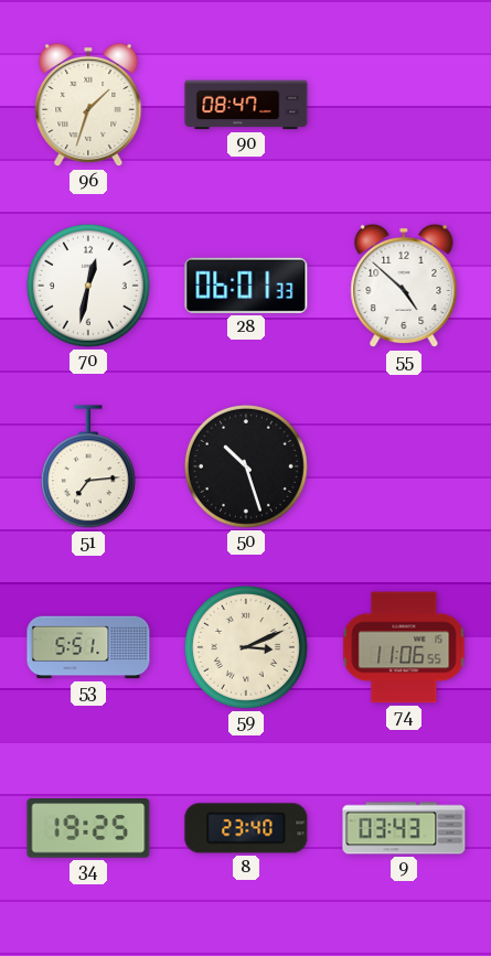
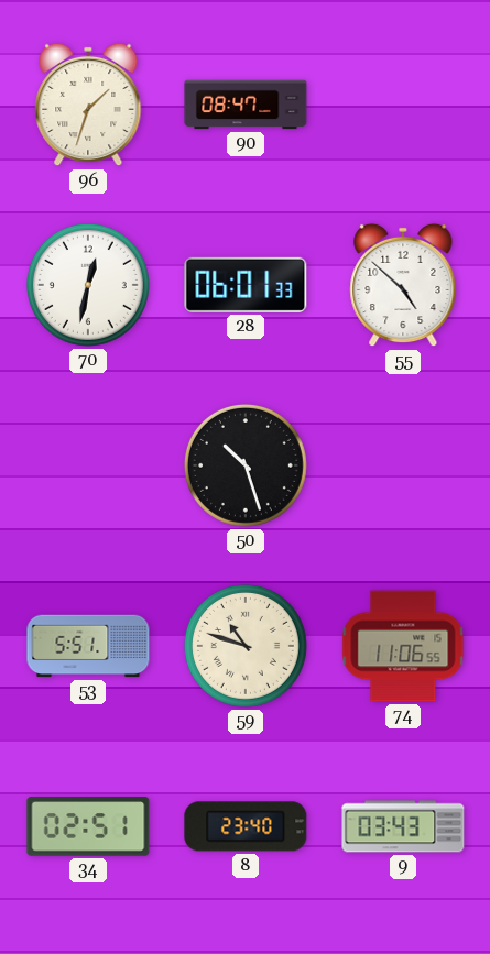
51: 7:14 -> none
59: 3:11 -> 10:48
34: 19:25 -> 02:51
